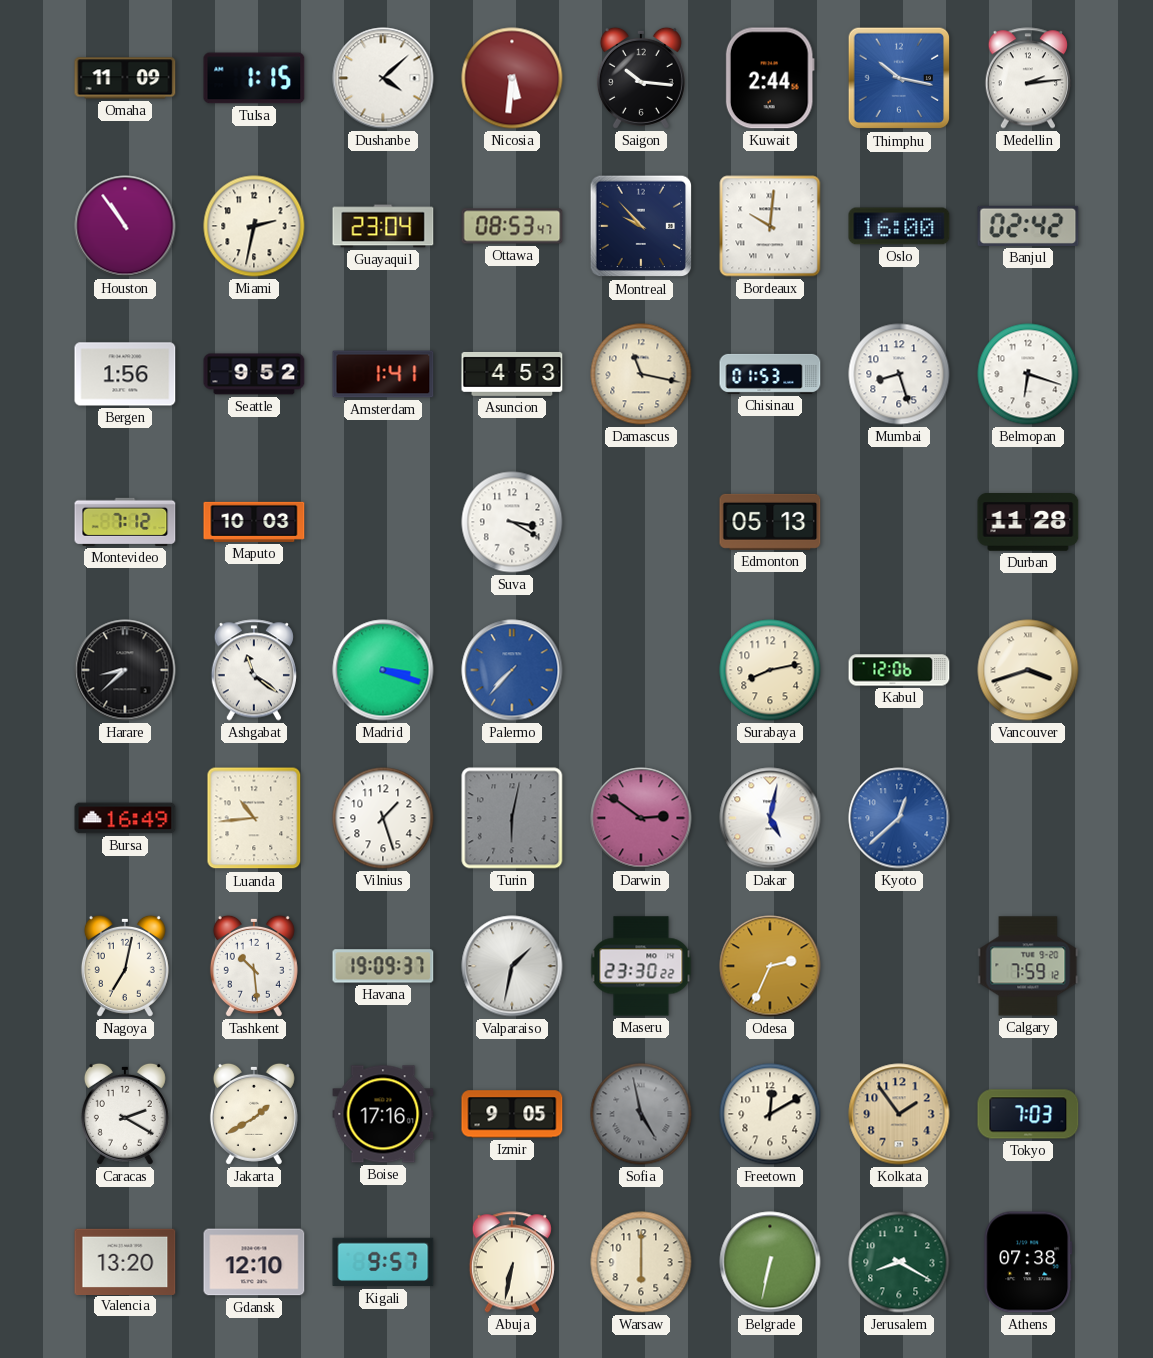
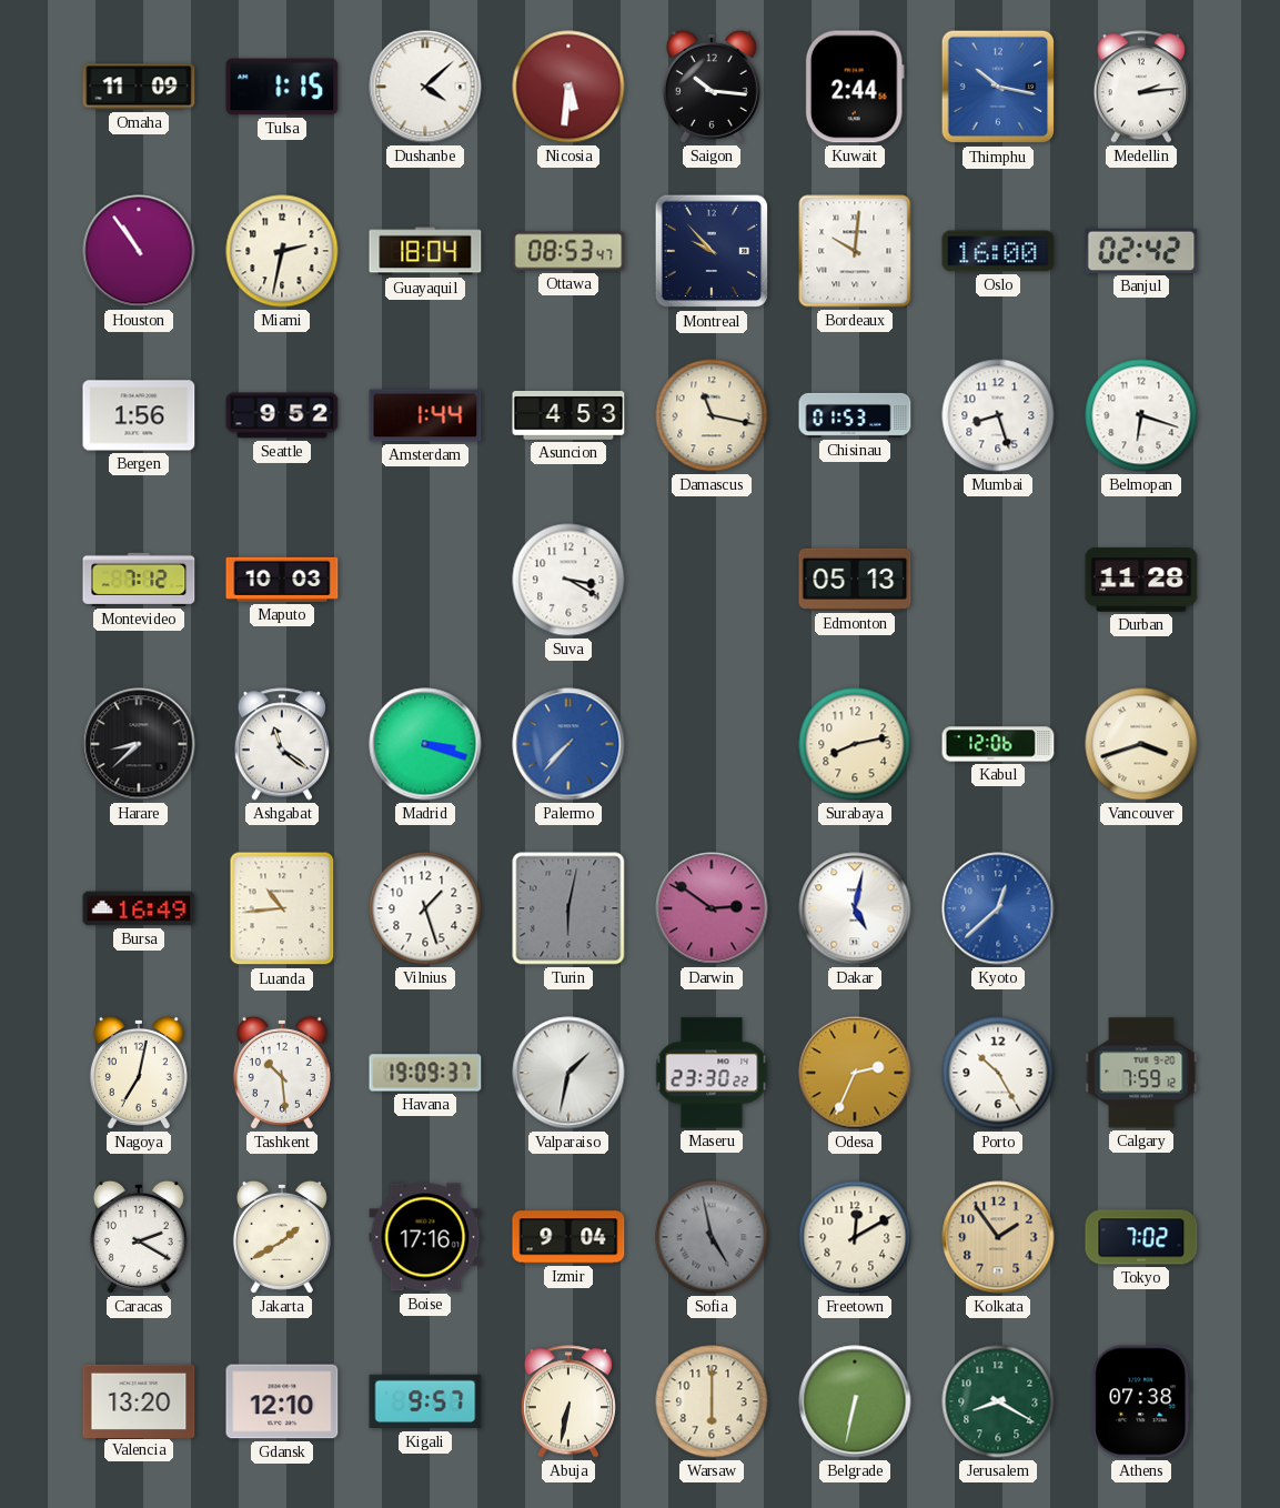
Guayaquil: 23:04 -> 18:04
Amsterdam: 1:41 -> 1:44
Porto: none -> 10:25
Izmir: 9:05 -> 9:04
Tokyo: 7:03 -> 7:02
